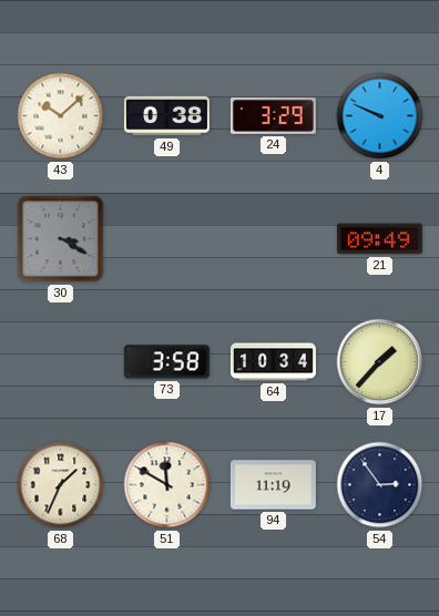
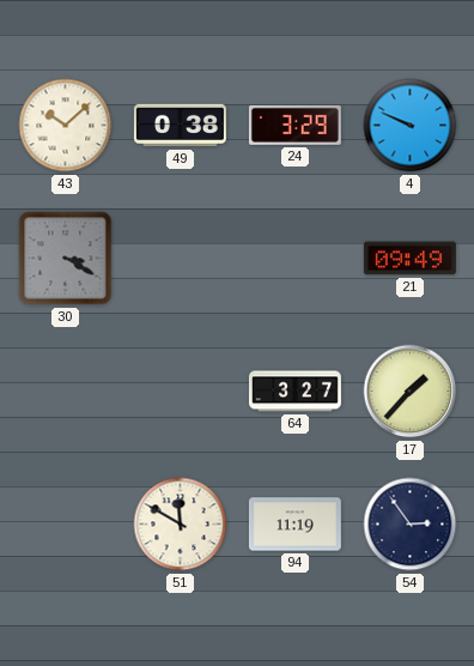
73: 3:58 -> none
64: 10:34 -> 3:27
68: 1:34 -> none
